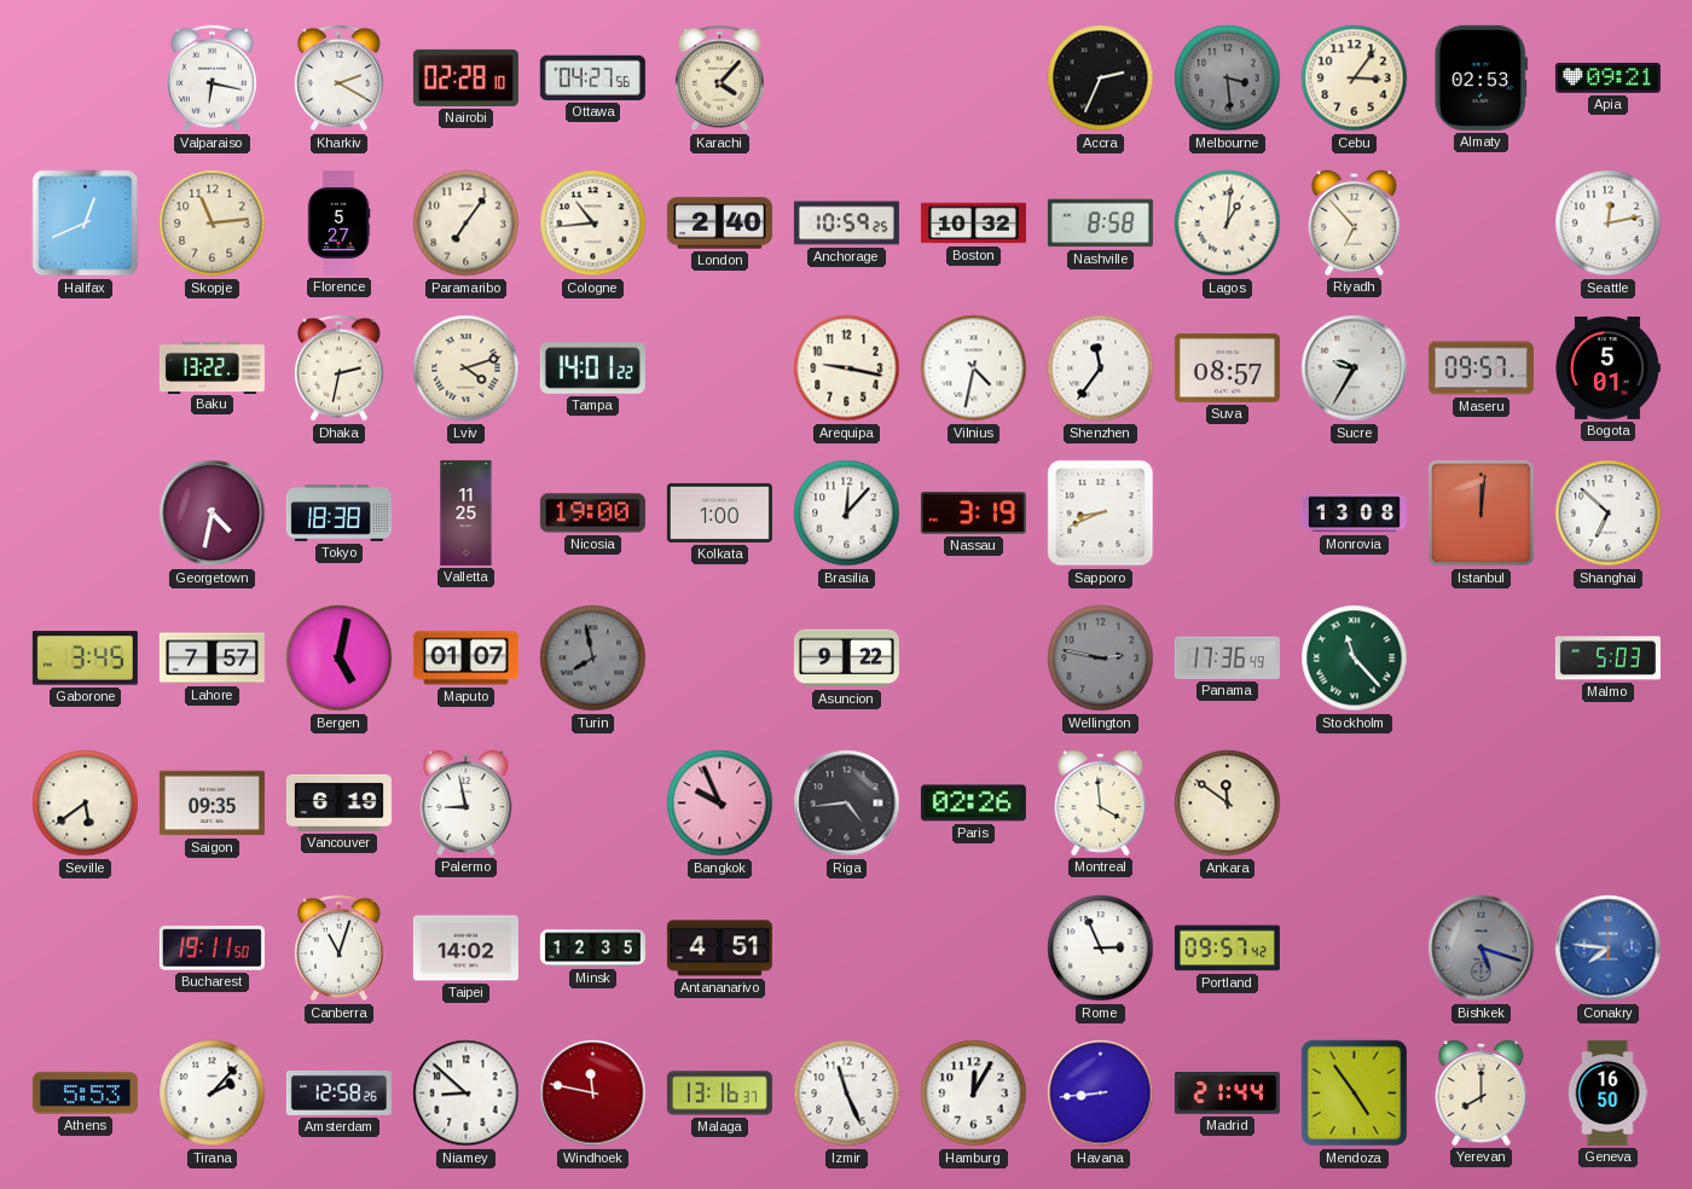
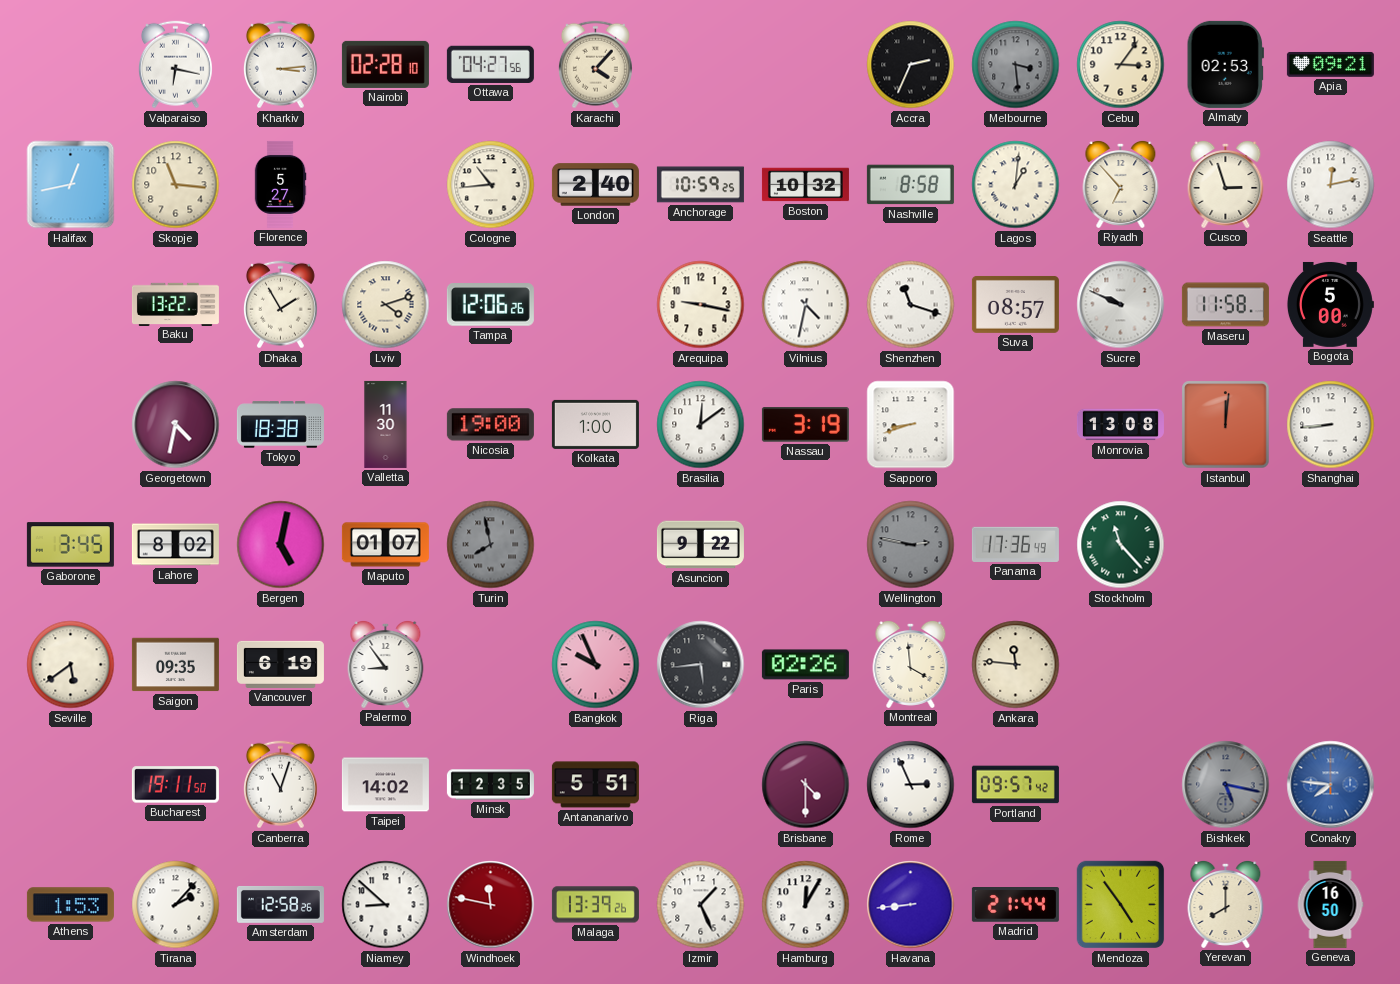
Kharkiv: 2:20 -> 3:14
Halifax: 12:41 -> 12:43
Skopje: 11:14 -> 11:16
Paramaribo: 7:06 -> none
Cusco: none -> 2:57
Dhaka: 2:32 -> 1:55
Tampa: 14:01 -> 12:06
Shenzhen: 11:36 -> 11:18
Sucre: 9:35 -> 9:49
Maseru: 09:57 -> 11:58
Bogota: 5:01 -> 5:00
Valletta: 11:25 -> 11:30
Brasilia: 12:07 -> 12:09
Sapporo: 8:41 -> 8:42
Shanghai: 6:52 -> 8:44
Lahore: 7:57 -> 8:02
Malmo: 5:03 -> none
Palermo: 8:58 -> 8:54
Riga: 4:44 -> 5:44
Ankara: 11:51 -> 11:46
Antananarivo: 4:51 -> 5:51
Brisbane: none -> 4:30
Bishkek: 5:18 -> 5:17
Athens: 5:53 -> 1:53
Malaga: 13:16 -> 13:39
Izmir: 11:26 -> 1:26
